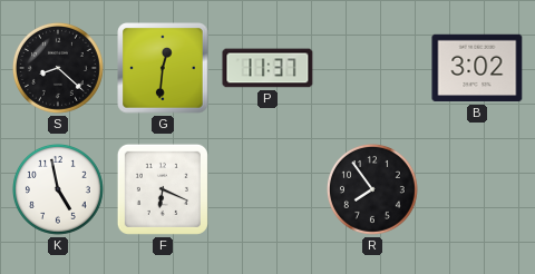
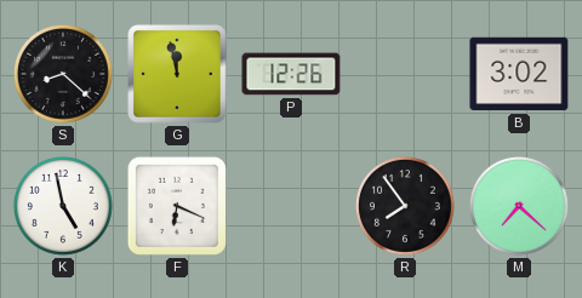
G: 12:31 -> 11:58
P: 11:37 -> 12:26
M: none -> 7:22
